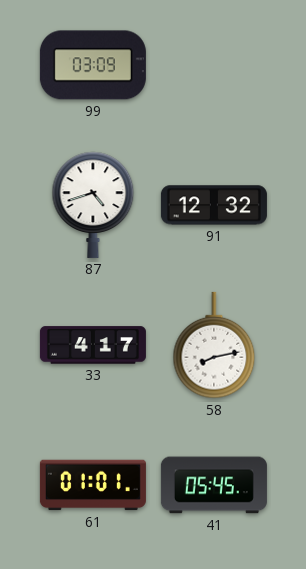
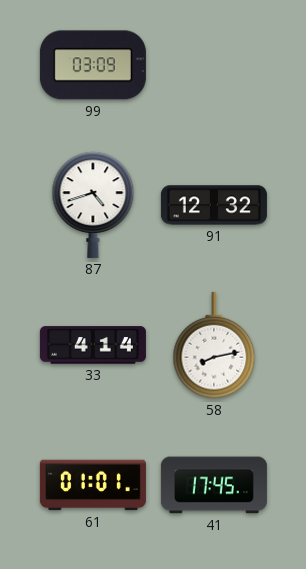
33: 4:17 -> 4:14
41: 05:45 -> 17:45
